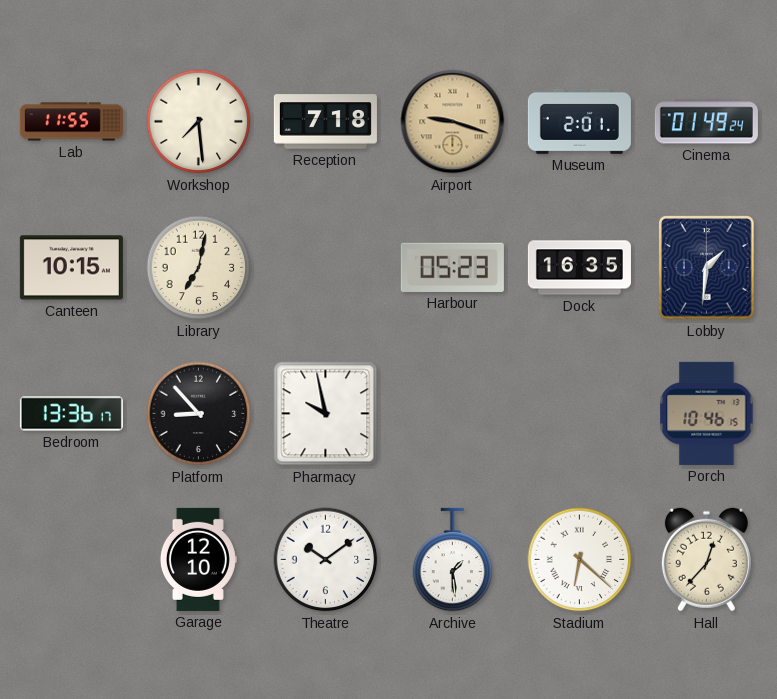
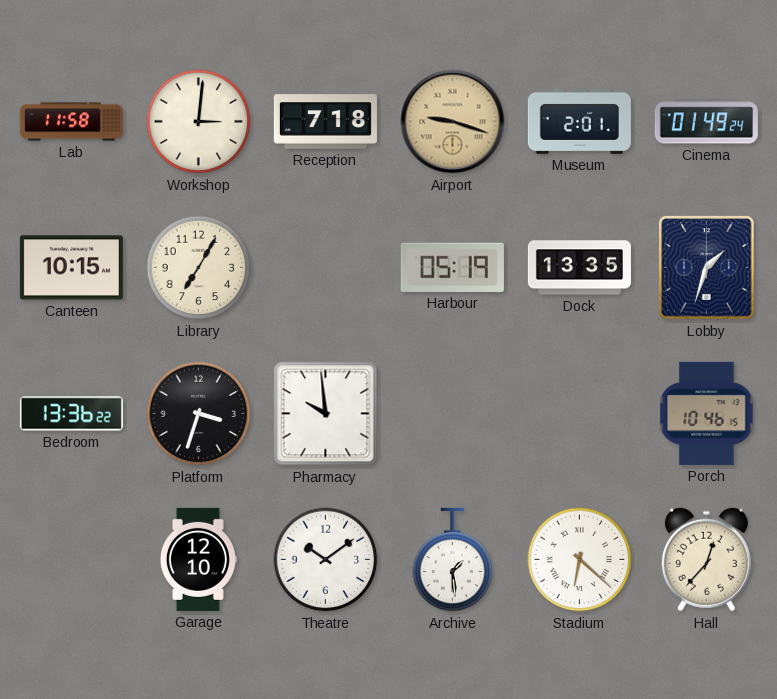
Lab: 11:55 -> 11:58
Workshop: 7:29 -> 3:01
Library: 7:02 -> 7:05
Harbour: 05:23 -> 05:19
Dock: 16:35 -> 13:35
Lobby: 1:31 -> 1:33
Bedroom: 13:36:17 -> 13:36:22
Platform: 8:53 -> 3:33
Pharmacy: 9:58 -> 9:59
